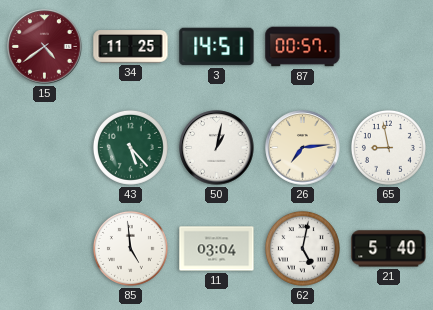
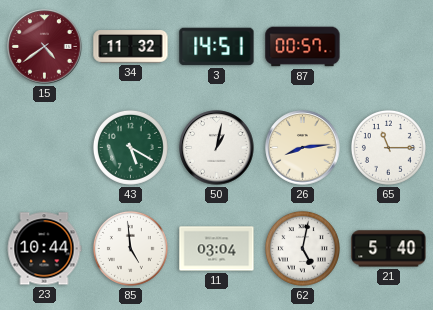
34: 11:25 -> 11:32
43: 5:23 -> 5:20
26: 7:14 -> 8:14
65: 8:58 -> 11:15
23: none -> 10:44
